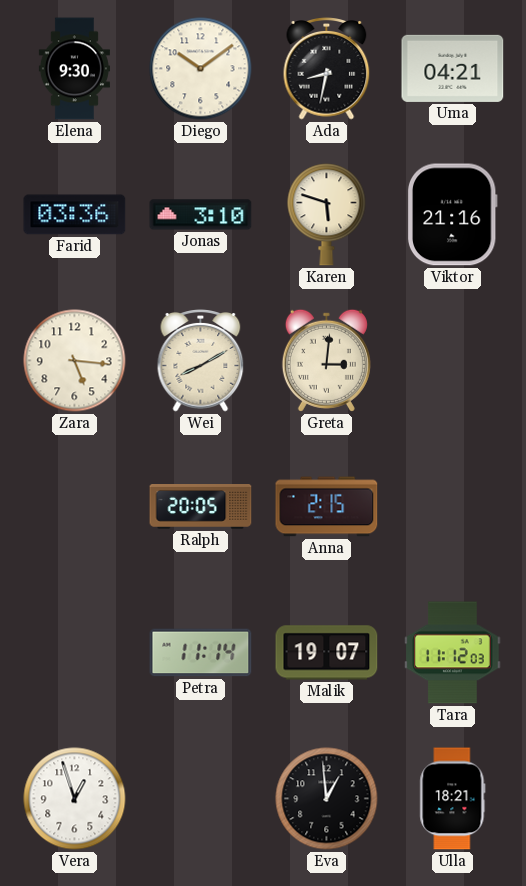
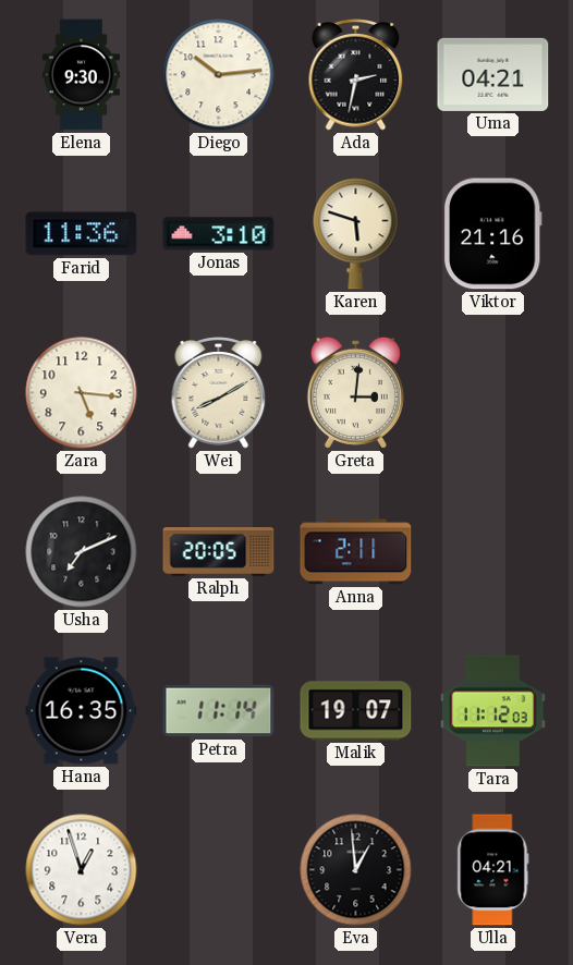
Diego: 10:09 -> 10:14
Ada: 8:32 -> 2:32
Farid: 03:36 -> 11:36
Usha: none -> 7:11
Anna: 2:15 -> 2:11
Hana: none -> 16:35
Ulla: 18:21 -> 04:21
